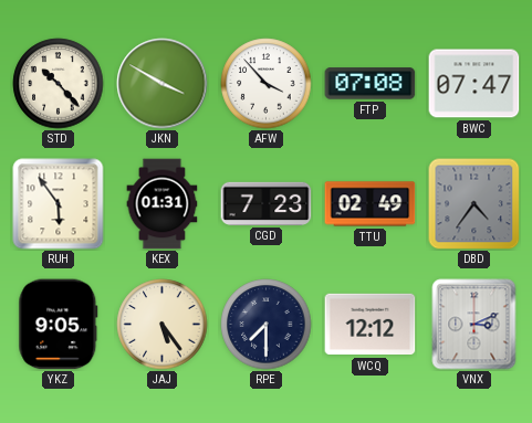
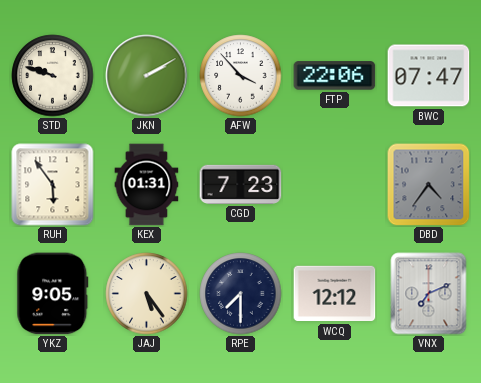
STD: 10:23 -> 9:48
JKN: 3:50 -> 2:10
FTP: 07:08 -> 22:06
TTU: 02:49 -> none
VNX: 3:11 -> 7:11
